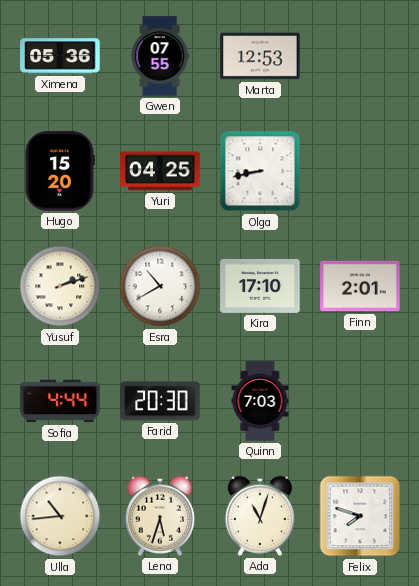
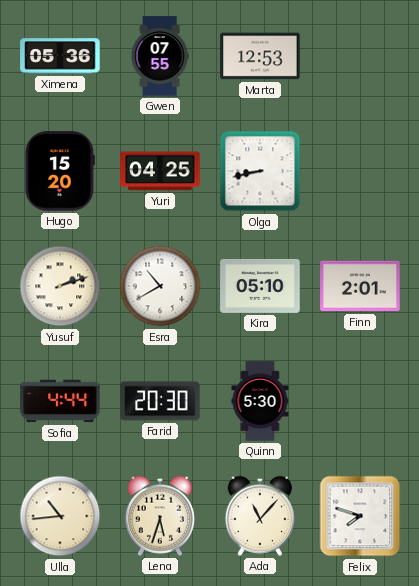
Kira: 17:10 -> 05:10
Quinn: 7:03 -> 5:30
Ada: 11:03 -> 11:07
